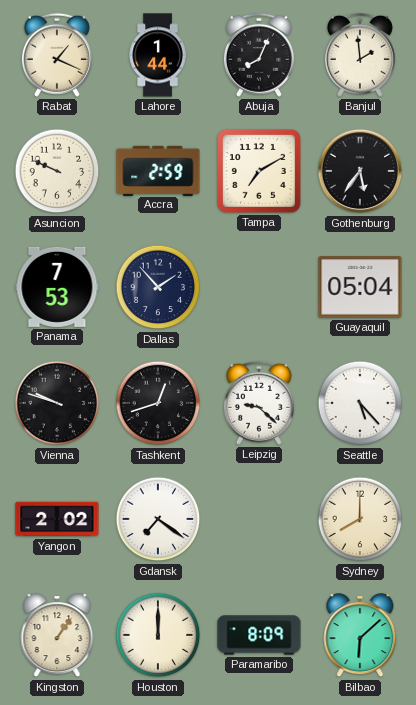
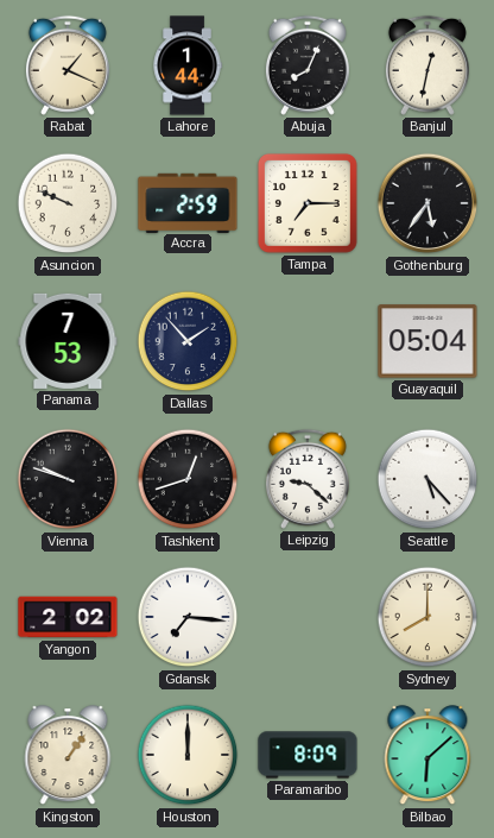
Banjul: 1:59 -> 12:32
Tampa: 7:10 -> 7:15
Gdansk: 7:21 -> 7:16
